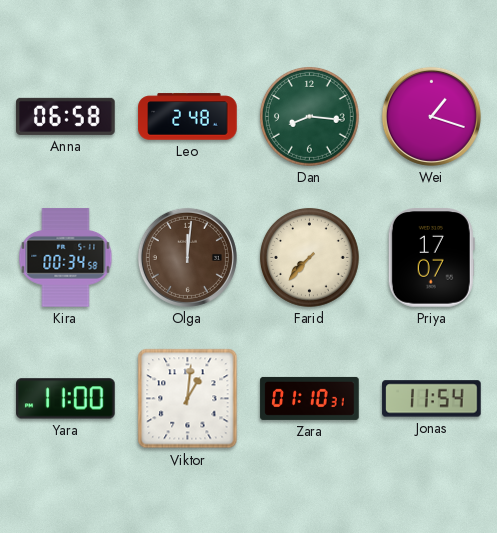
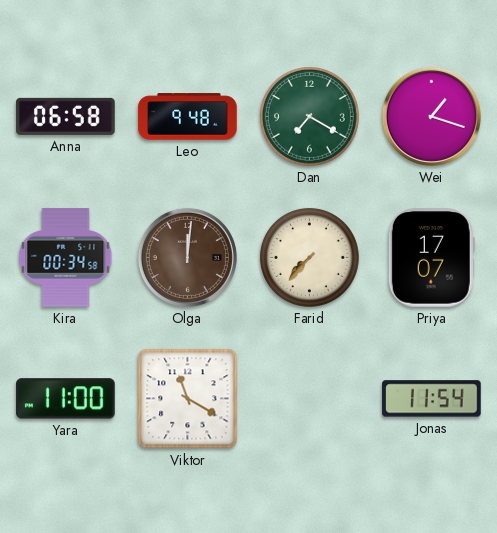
Leo: 2:48 -> 9:48
Dan: 8:16 -> 7:20
Viktor: 1:01 -> 11:20
Zara: 01:10 -> none
